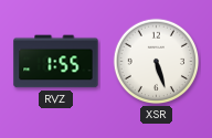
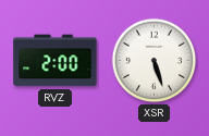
RVZ: 1:55 -> 2:00
